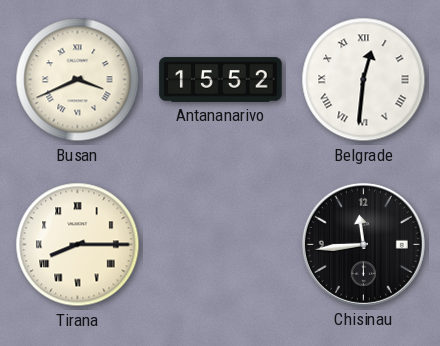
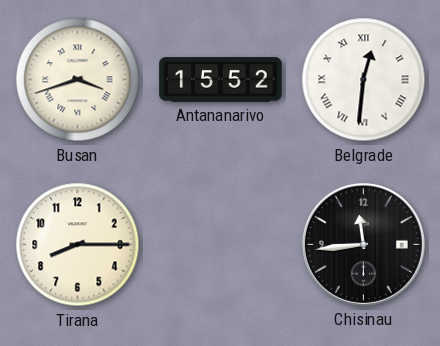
Busan: 3:41 -> 3:42
Tirana numerals: Roman -> Arabic
